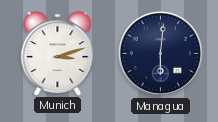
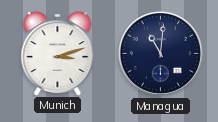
Managua: 6:01 -> 11:01
